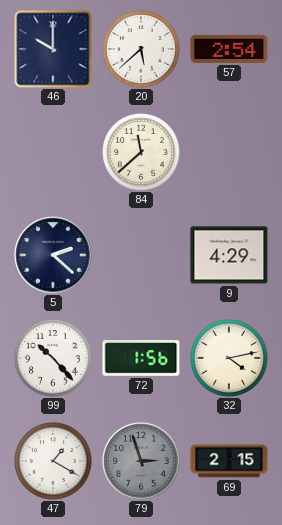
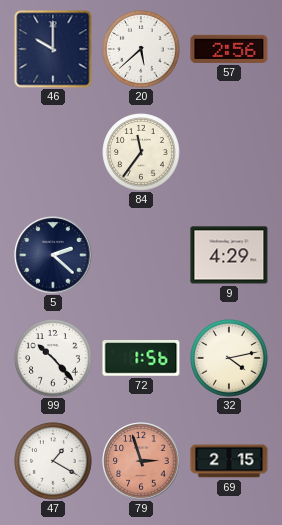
57: 2:54 -> 2:56
84: 11:38 -> 11:36
79 dial: grey -> salmon
